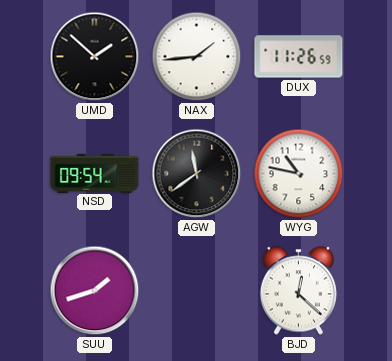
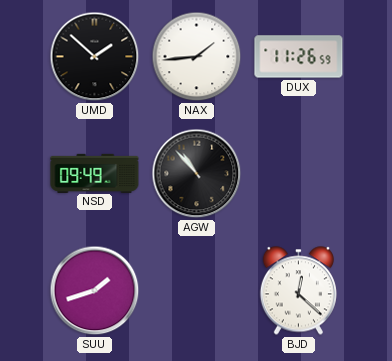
NSD: 09:54 -> 09:49
AGW: 11:39 -> 10:53
WYG: 10:47 -> none
